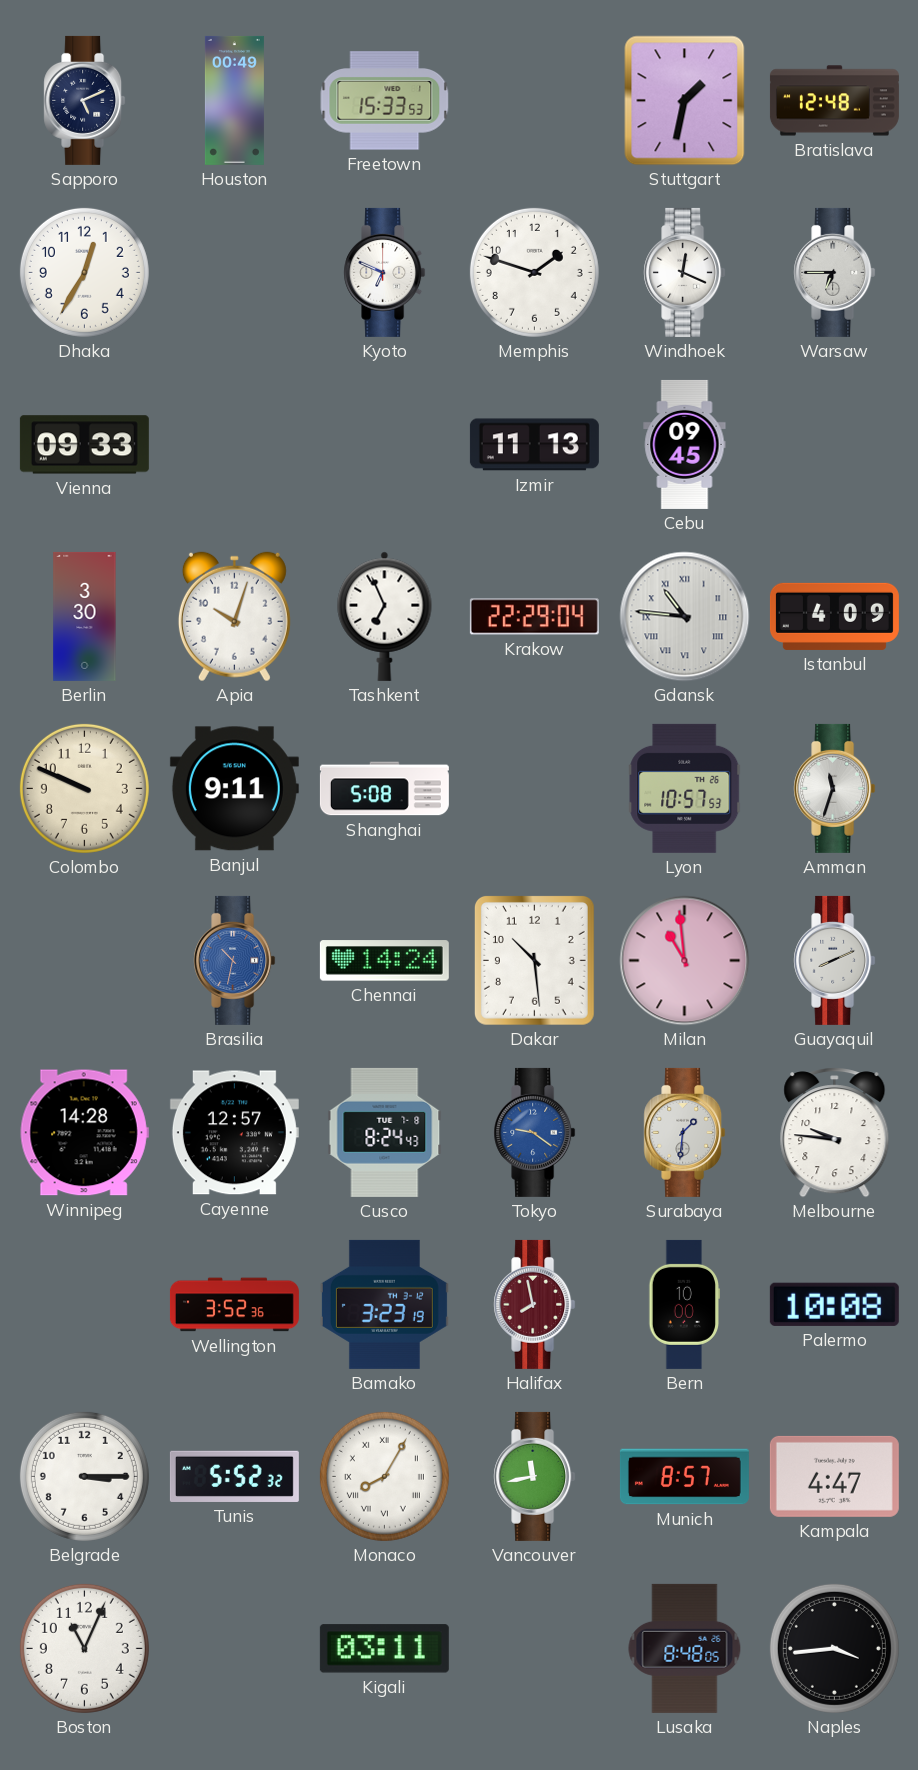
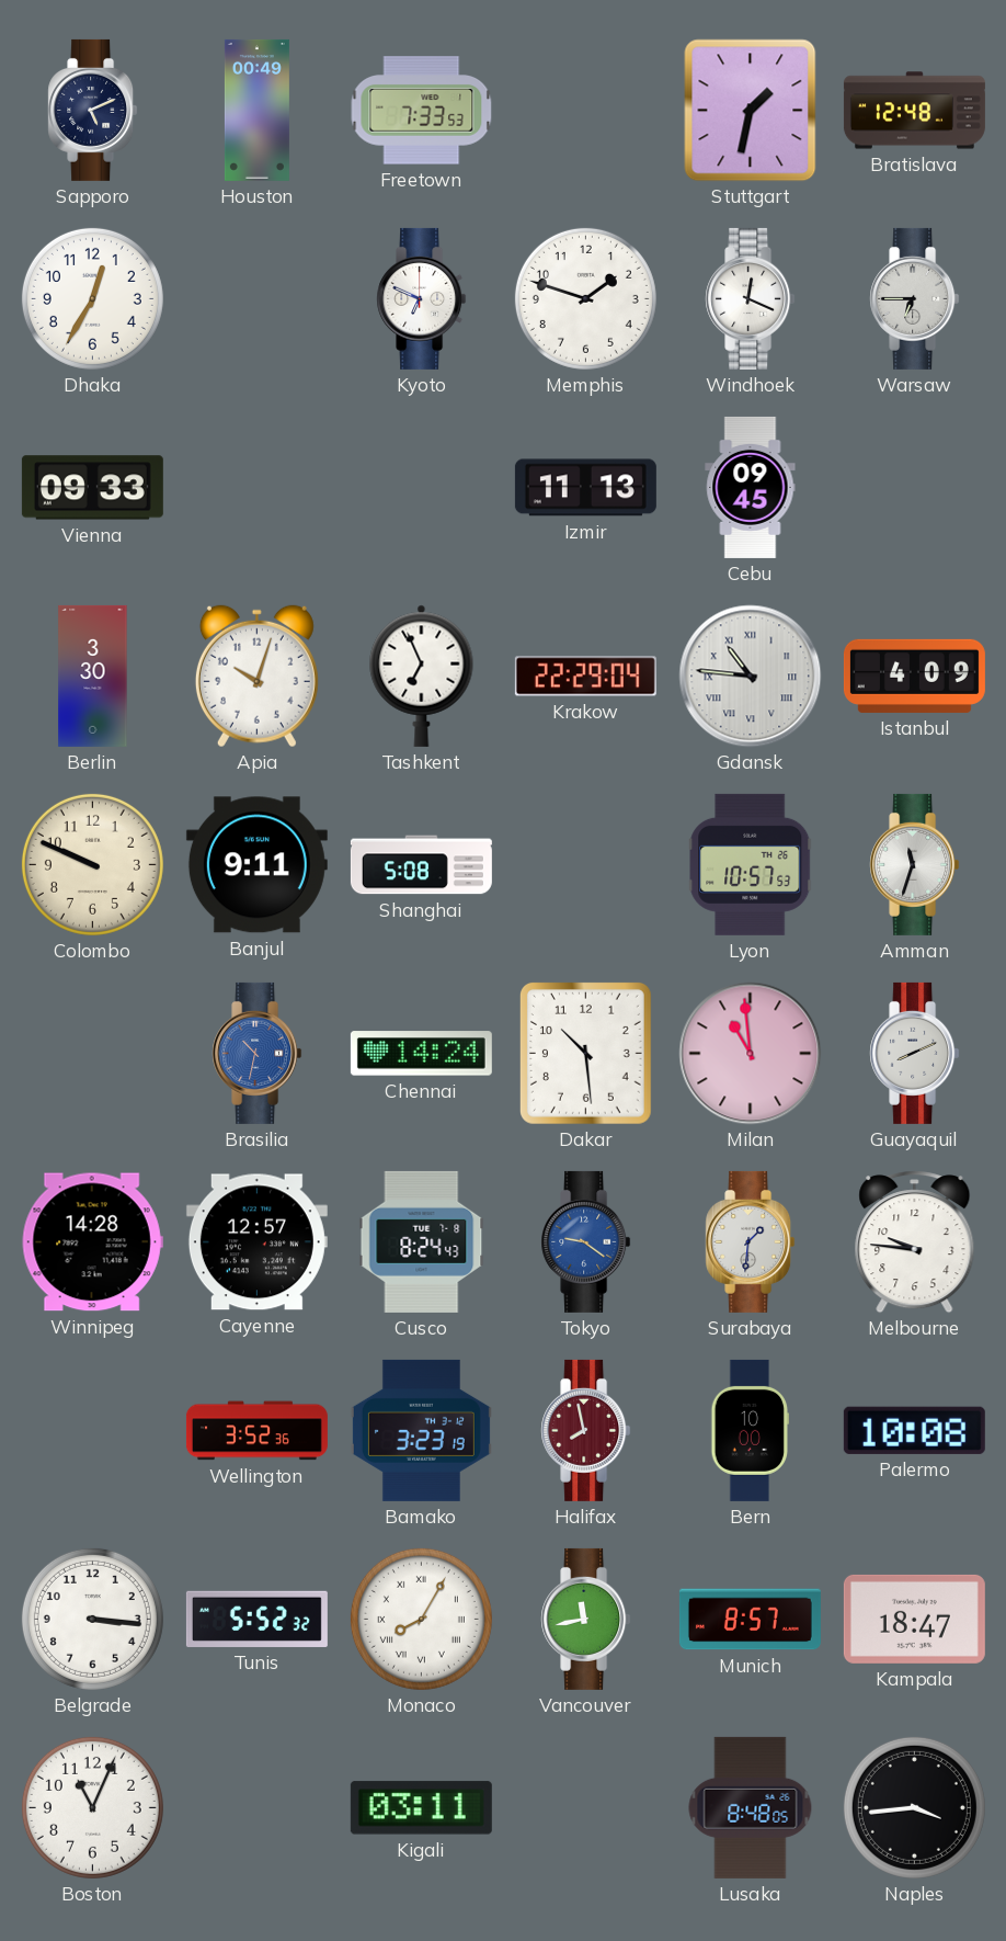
Freetown: 15:33 -> 7:33
Belgrade: 3:15 -> 3:16
Kampala: 4:47 -> 18:47
